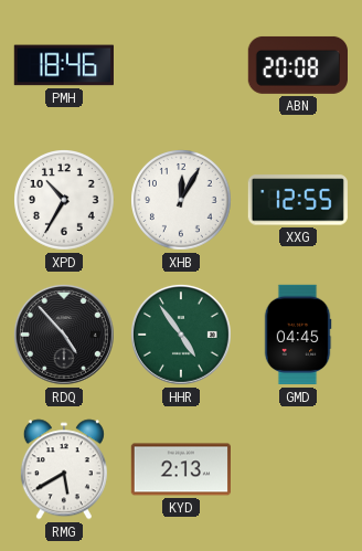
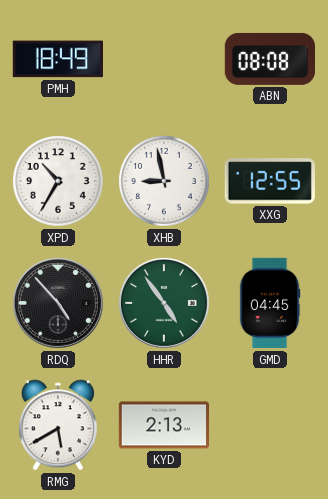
PMH: 18:46 -> 18:49
ABN: 20:08 -> 08:08
XHB: 12:05 -> 8:58
